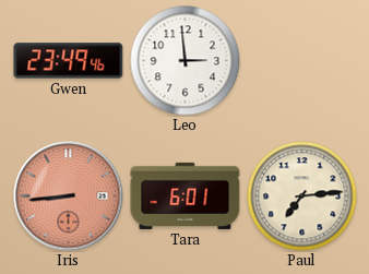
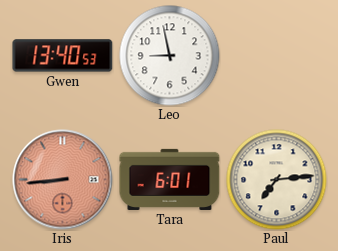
Gwen: 23:49 -> 13:40
Leo: 2:59 -> 8:58
